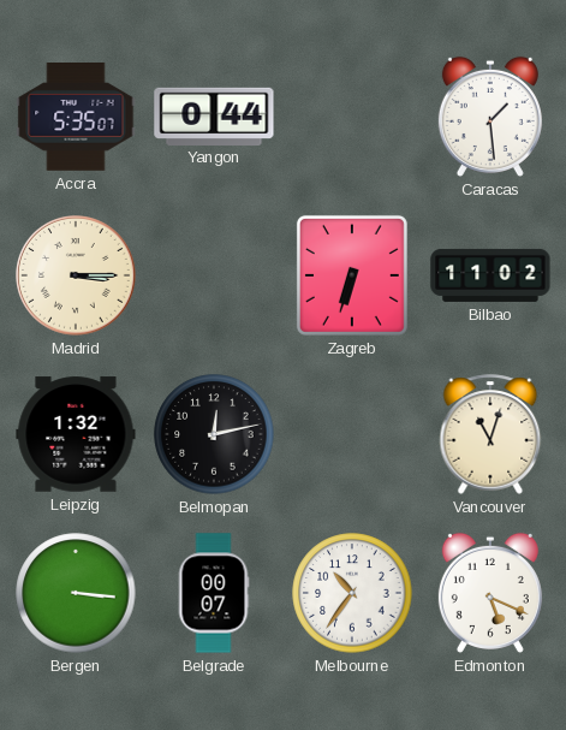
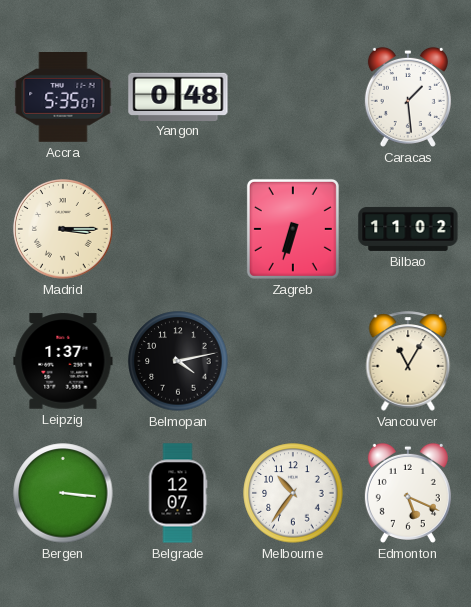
Yangon: 0:44 -> 0:48
Leipzig: 1:32 -> 1:37
Belmopan: 12:13 -> 4:13
Vancouver: 11:03 -> 11:05
Belgrade: 00:07 -> 12:07
